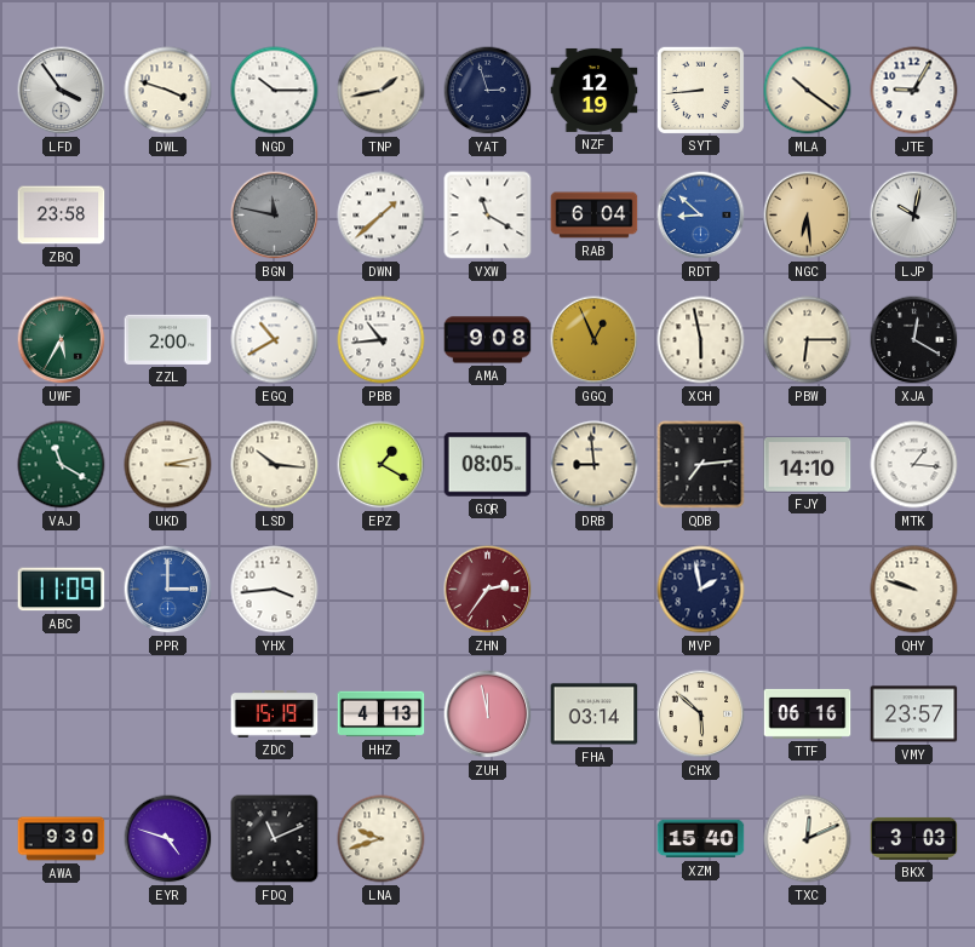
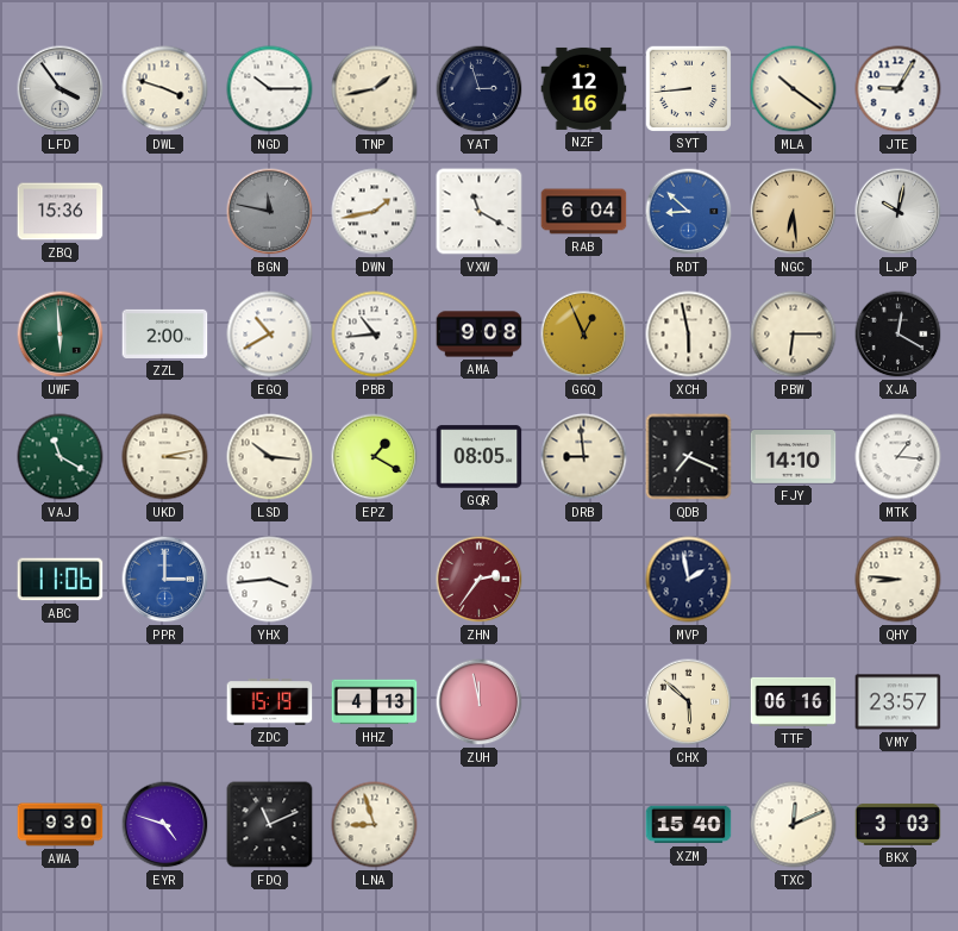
NZF: 12:19 -> 12:16
ZBQ: 23:58 -> 15:36
DWN: 1:38 -> 1:43
UWF: 5:35 -> 5:59
QDB: 7:14 -> 7:19
ABC: 11:09 -> 11:06
QHY: 9:48 -> 8:46
FHA: 03:14 -> none
LNA: 9:42 -> 8:57
